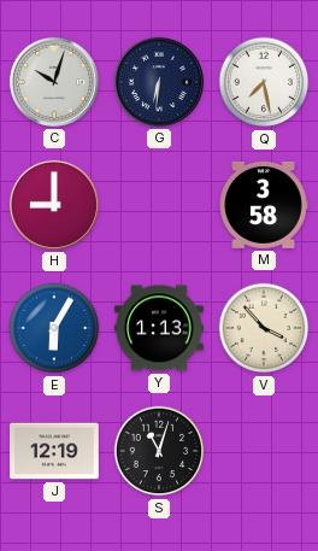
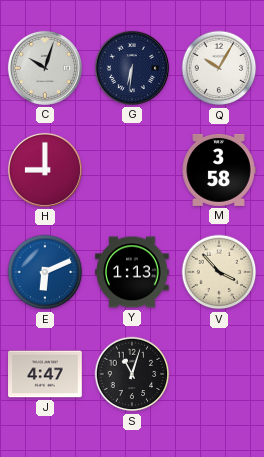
Q: 7:28 -> 10:05
E: 6:05 -> 6:11
J: 12:19 -> 4:47
